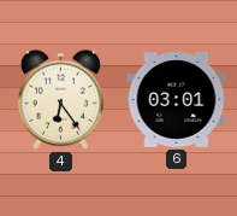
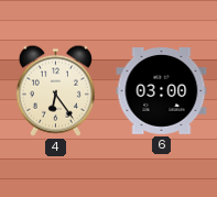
6: 03:01 -> 03:00
